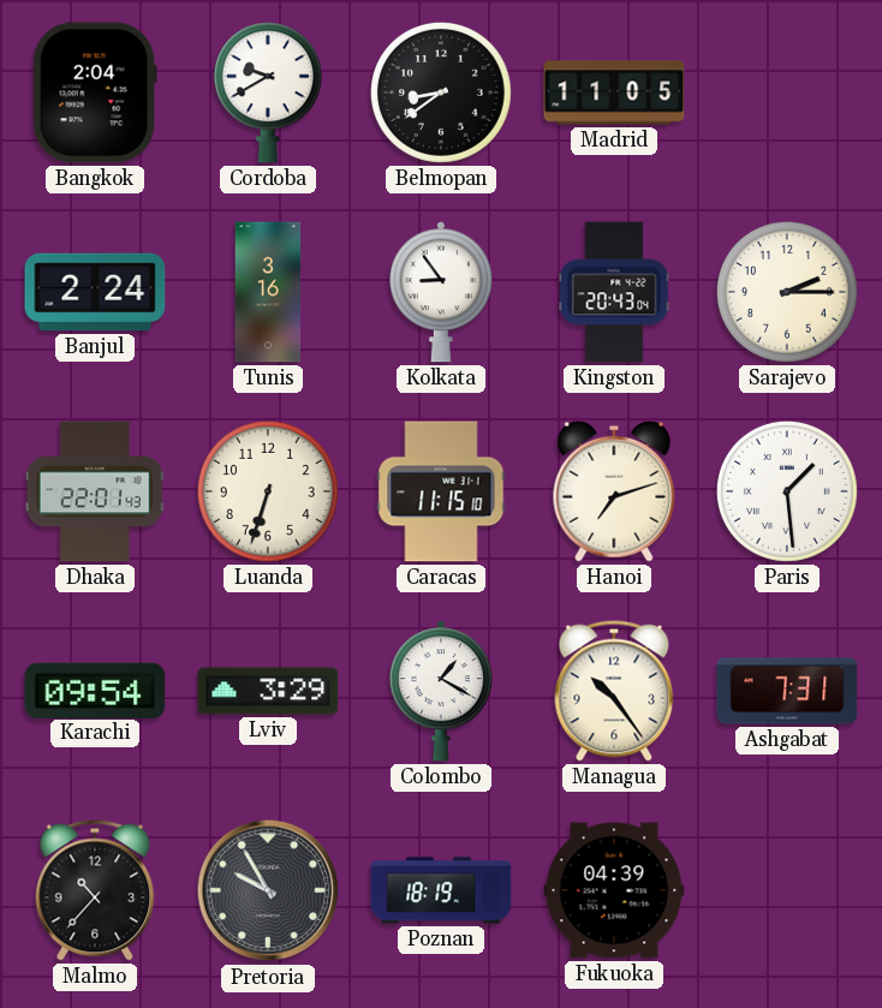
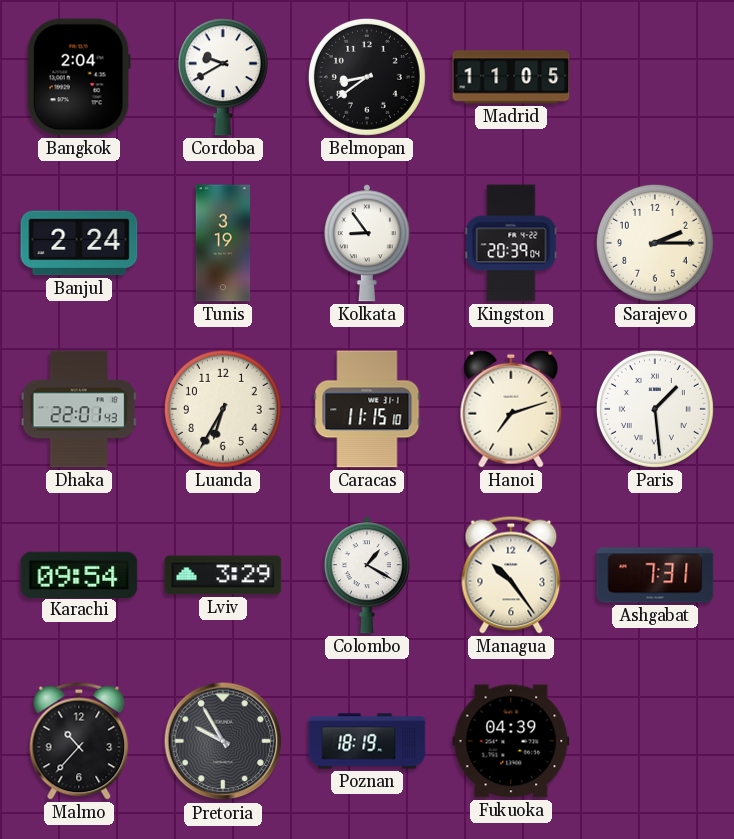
Tunis: 3:16 -> 3:19
Kingston: 20:43 -> 20:39
Luanda: 6:33 -> 6:35
